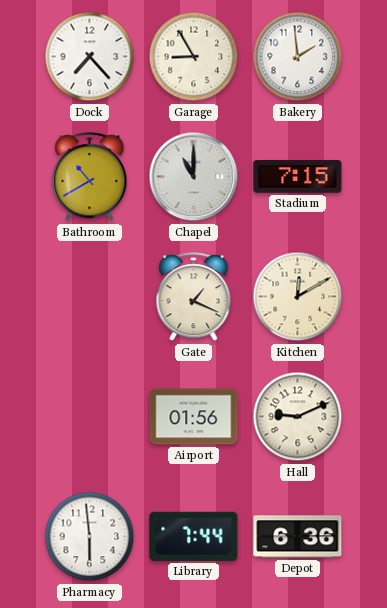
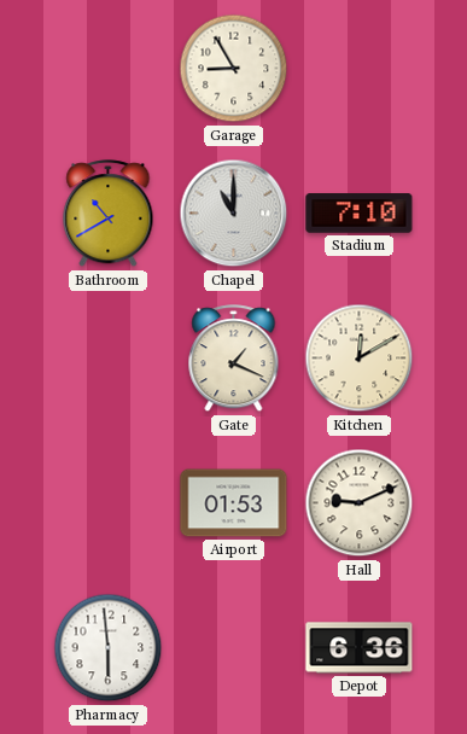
Dock: 7:23 -> none
Bakery: 1:59 -> none
Stadium: 7:15 -> 7:10
Airport: 01:56 -> 01:53
Library: 7:44 -> none
